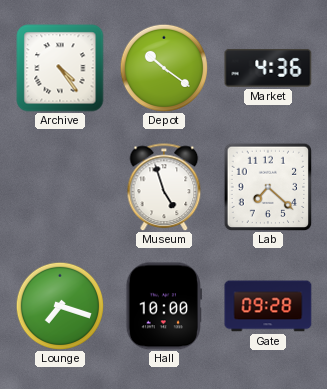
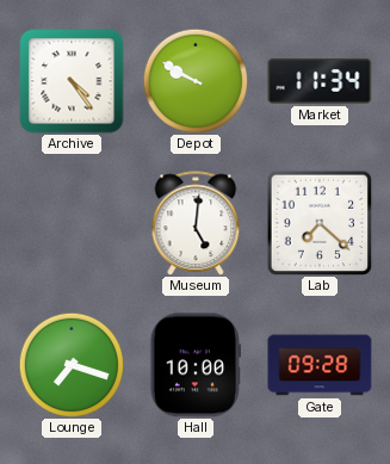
Depot: 10:21 -> 9:50
Market: 4:36 -> 11:34
Museum: 4:57 -> 5:01
